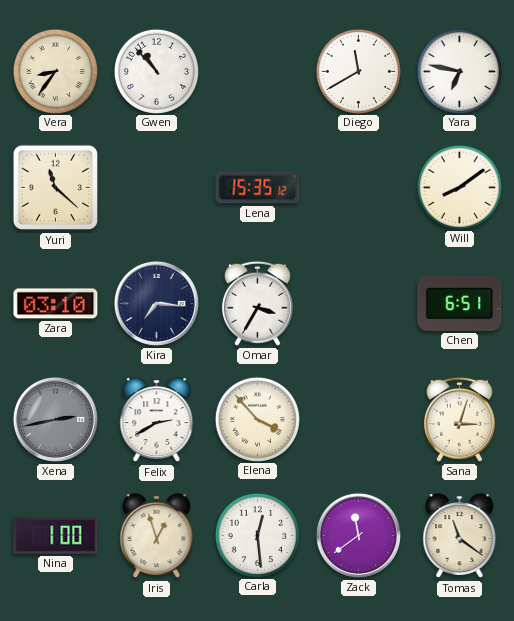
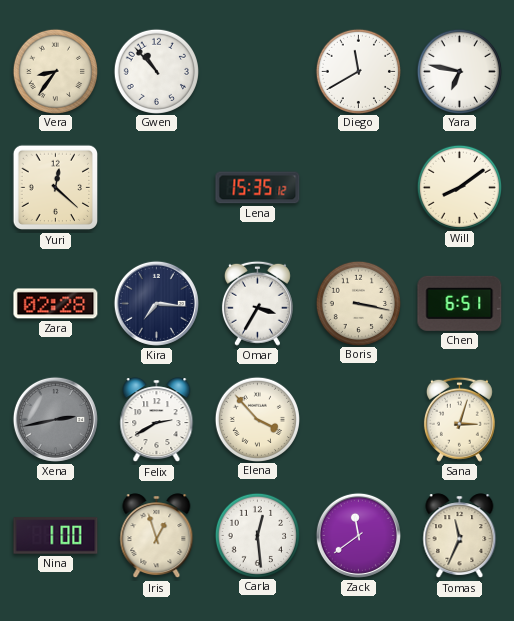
Yuri: 11:22 -> 12:22
Zara: 03:10 -> 02:28
Boris: none -> 3:17
Tomas: 11:21 -> 11:34
